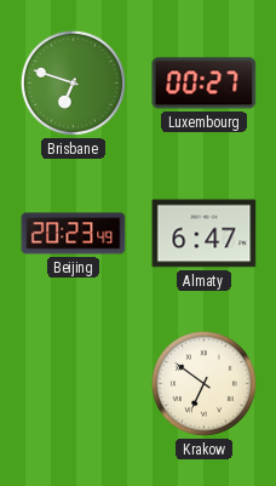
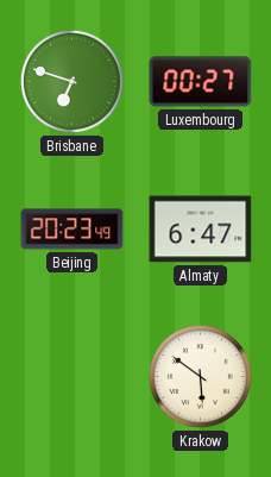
Krakow: 6:51 -> 5:51
